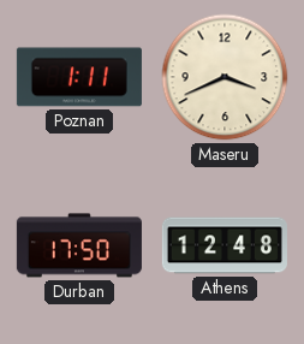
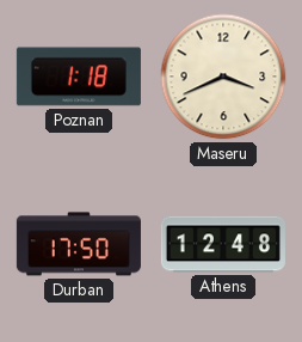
Poznan: 1:11 -> 1:18
